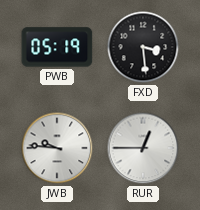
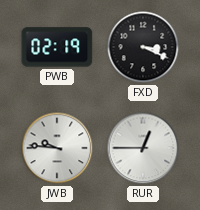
PWB: 05:19 -> 02:19
FXD: 3:29 -> 3:19
